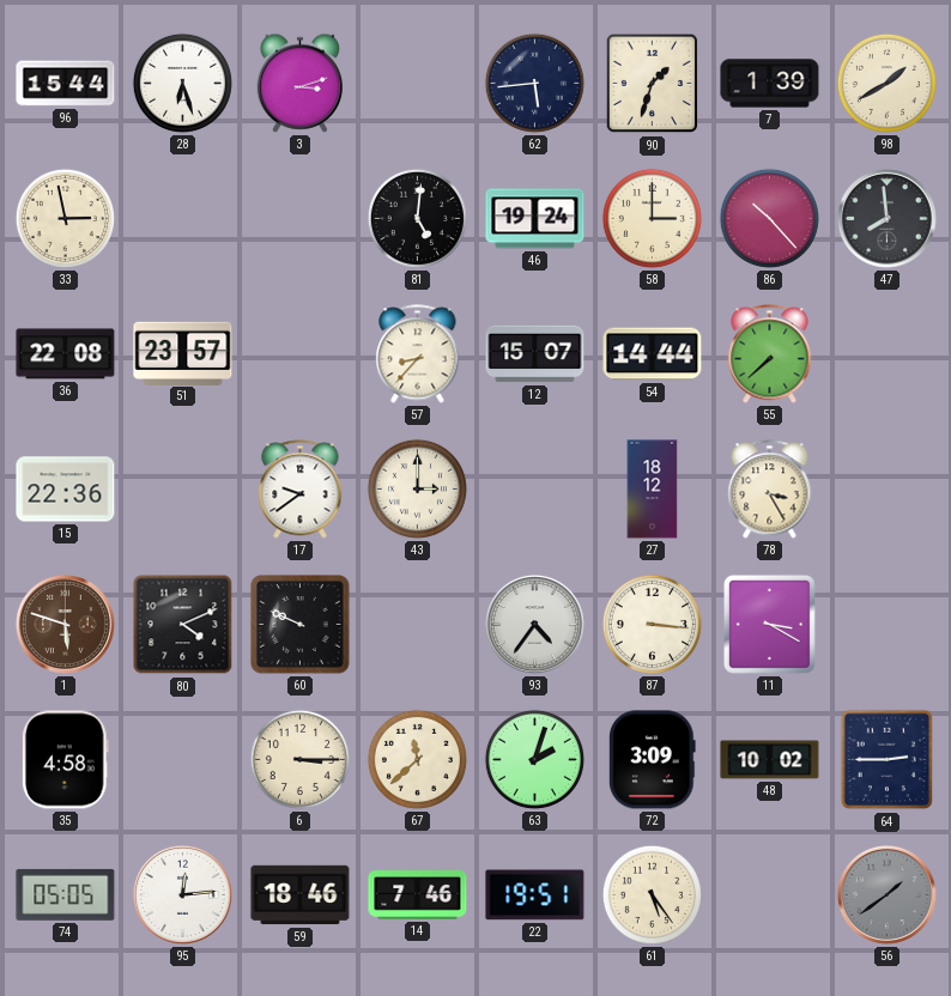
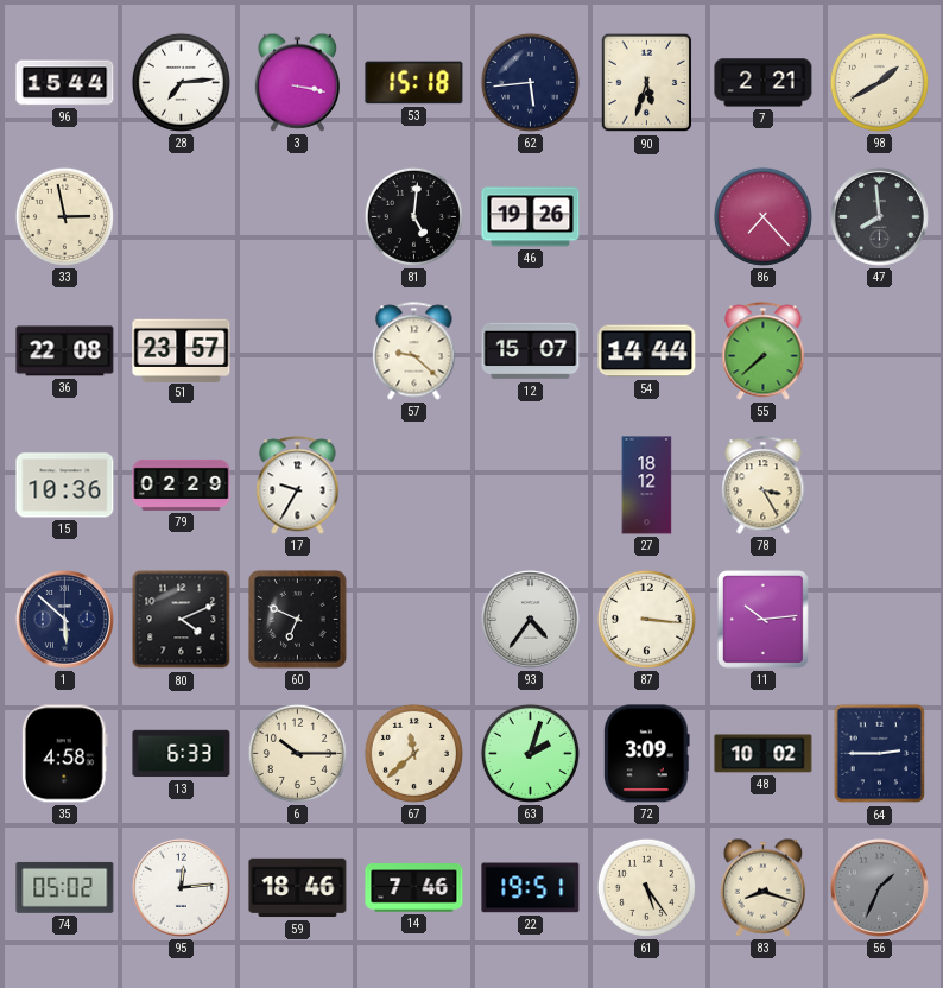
28: 6:27 -> 7:14
3: 3:12 -> 3:17
53: none -> 15:18
90: 1:33 -> 5:33
7: 1:39 -> 2:21
46: 19:24 -> 19:26
58: 3:00 -> none
86: 10:23 -> 7:23
57: 8:37 -> 9:22
15: 22:36 -> 10:36
79: none -> 02:29
17: 9:39 -> 9:35
43: 3:00 -> none
1: 5:48 -> 5:52
1 dial: brown -> navy
60: 9:49 -> 6:49
11: 3:20 -> 10:14
13: none -> 6:33
6: 3:15 -> 10:15
74: 05:05 -> 05:02
83: none -> 8:18
56: 1:39 -> 1:34
